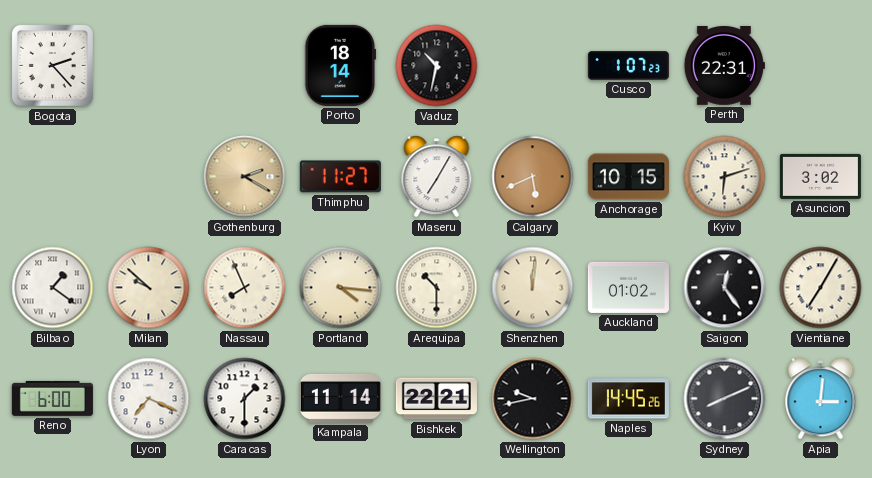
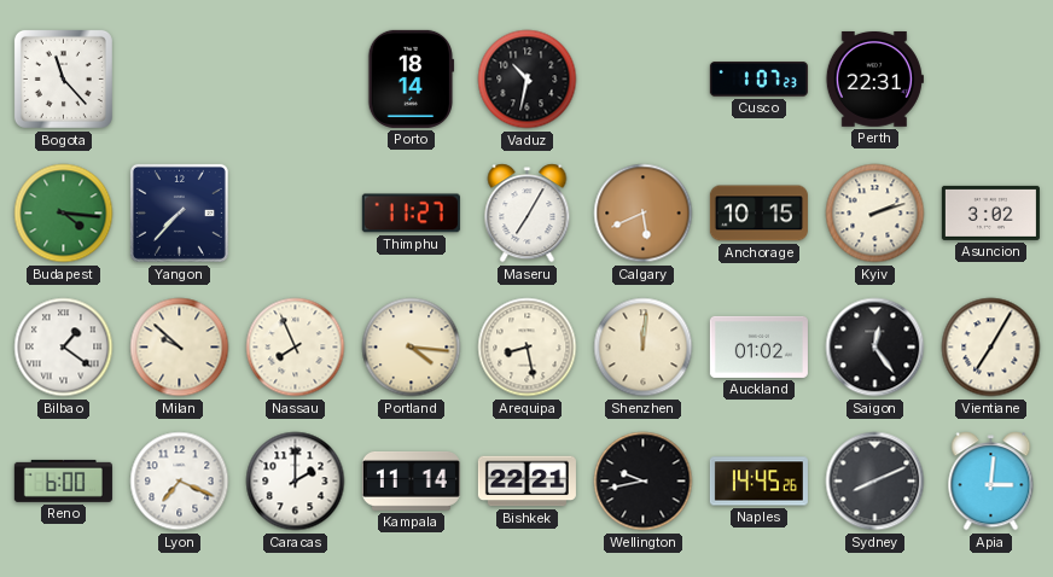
Bogota: 2:23 -> 11:23
Budapest: none -> 4:16
Yangon: none -> 7:37
Gothenburg: 2:20 -> none
Kyiv: 6:12 -> 2:12
Arequipa: 10:30 -> 8:28
Caracas: 1:30 -> 2:00
